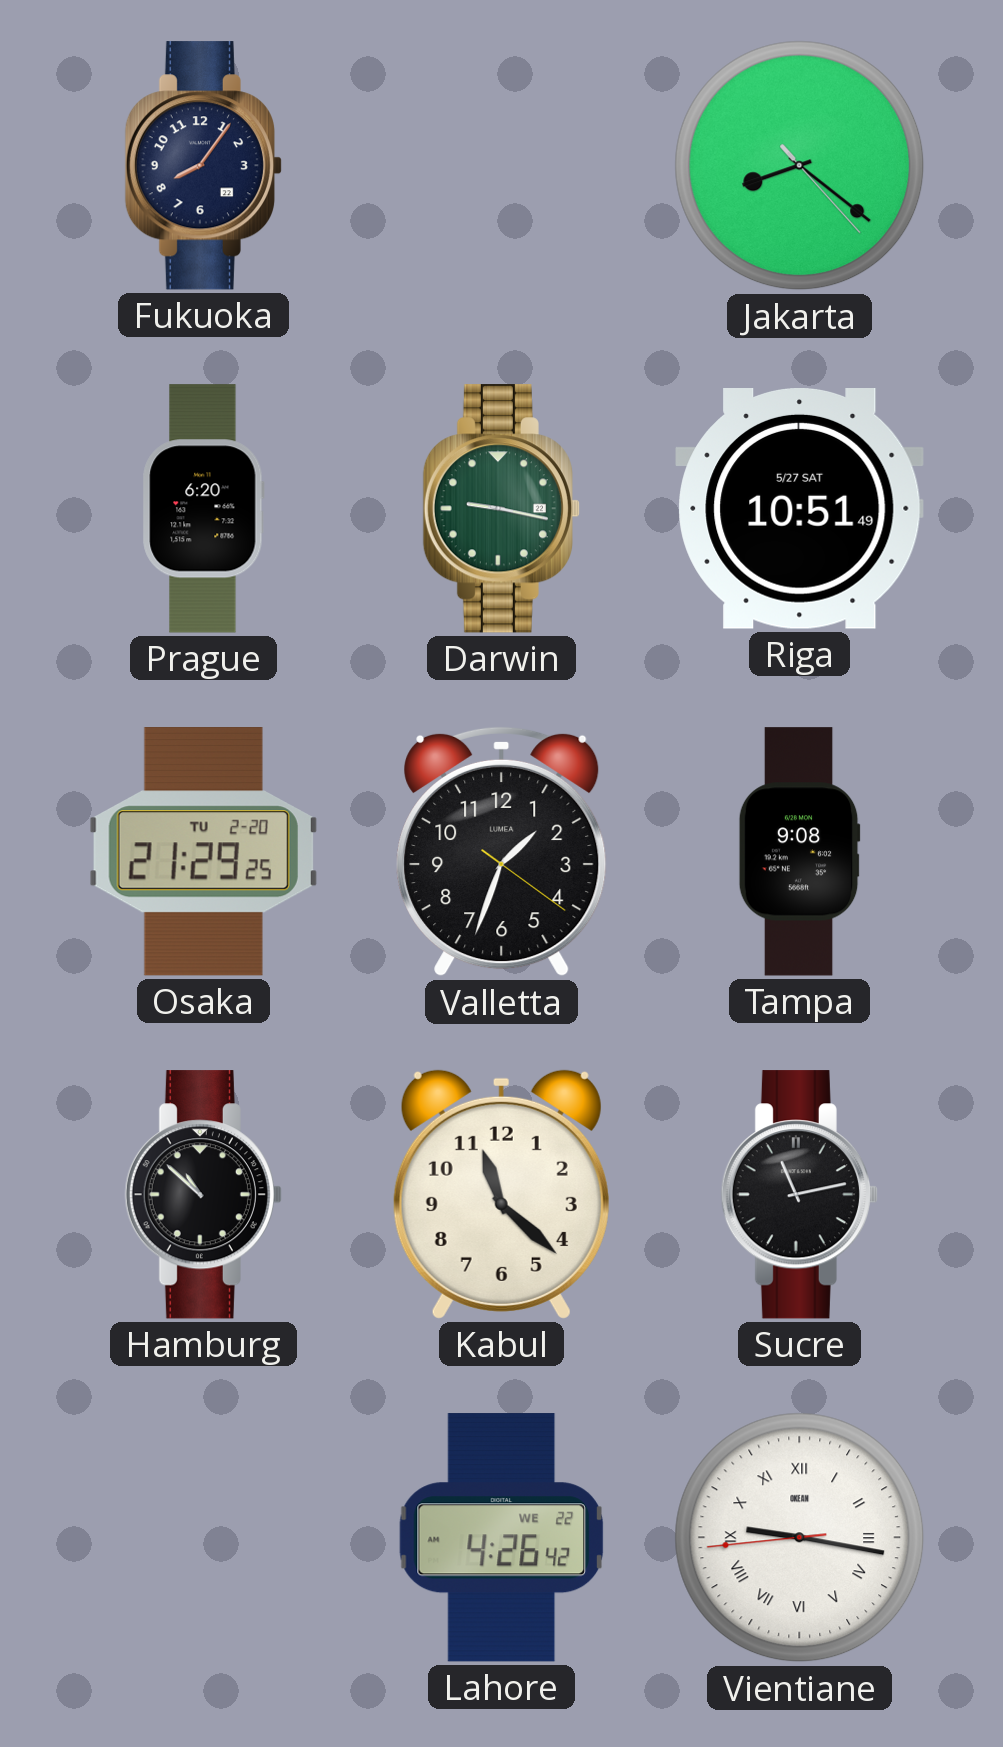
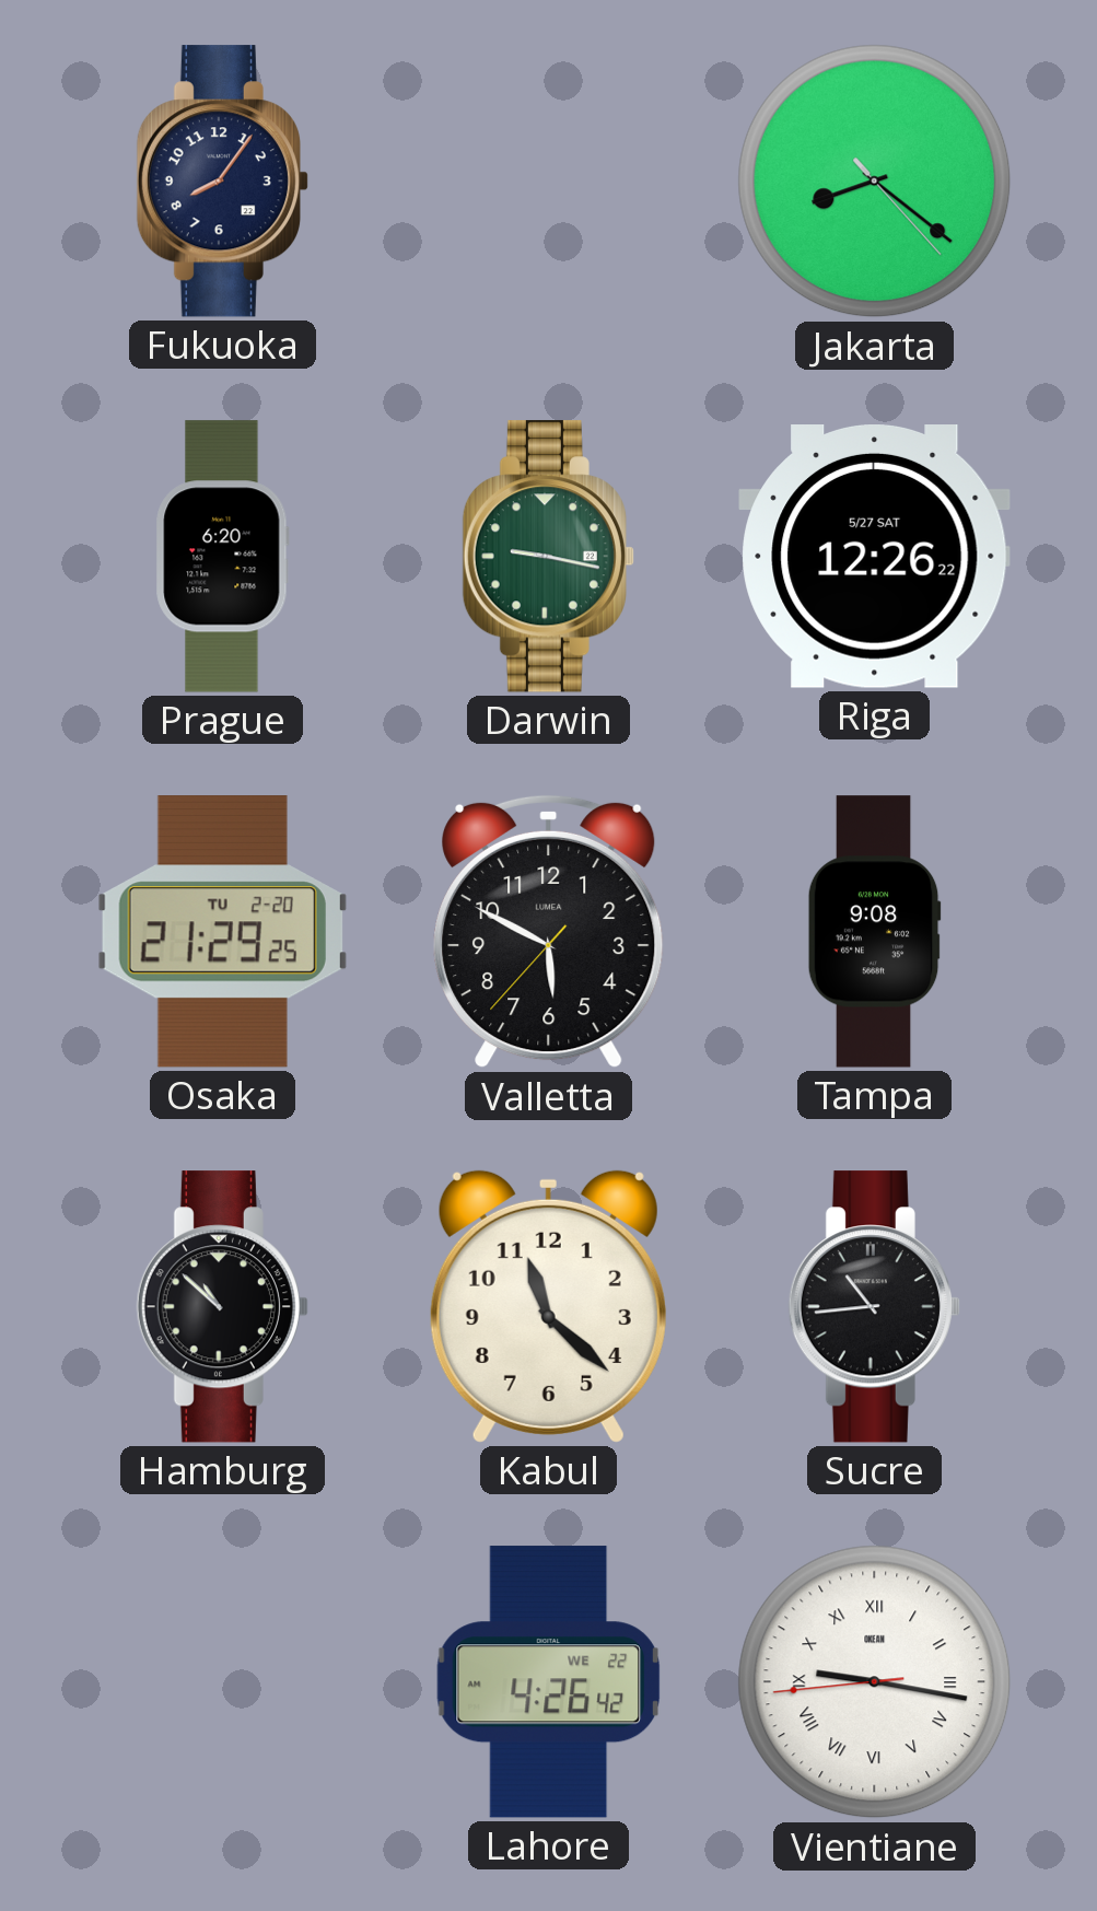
Riga: 10:51 -> 12:26
Valletta: 1:33 -> 5:49
Sucre: 11:13 -> 10:44
